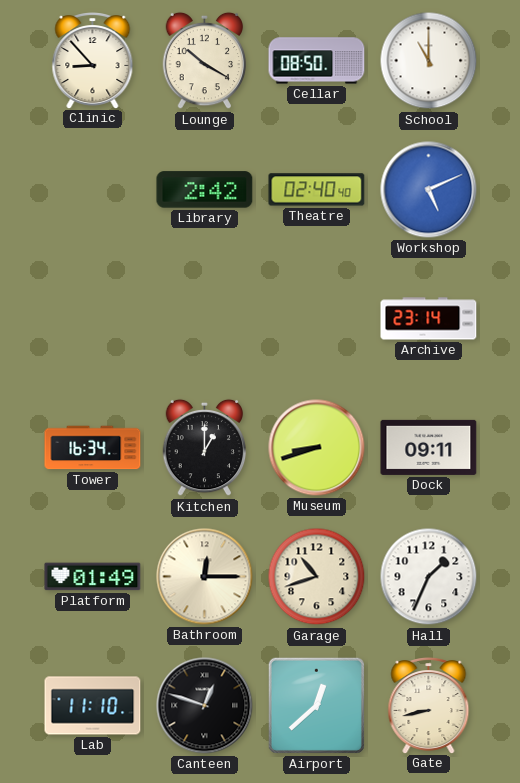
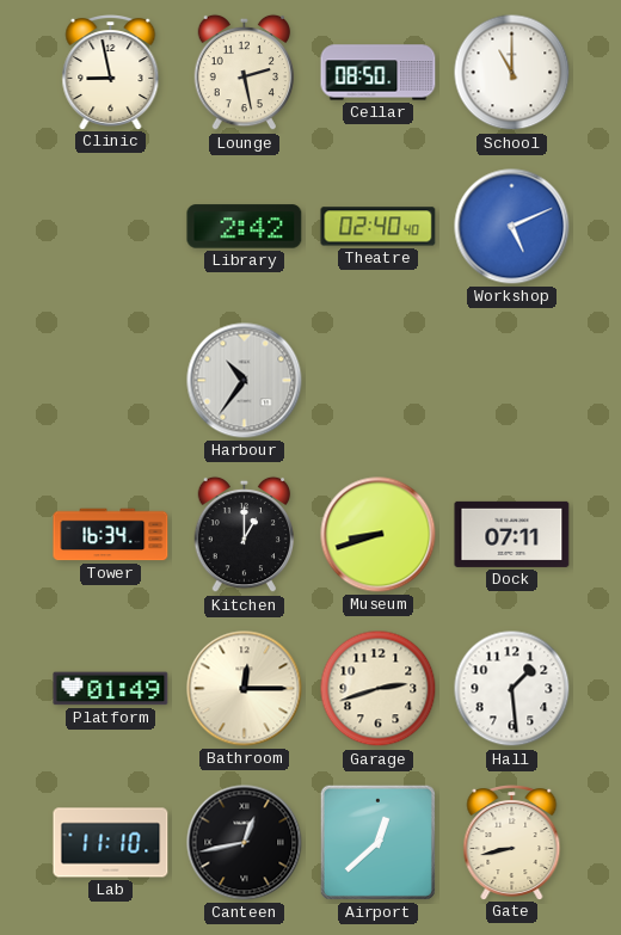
Clinic: 8:53 -> 8:58
Lounge: 10:20 -> 2:28
Harbour: none -> 10:36
Archive: 23:14 -> none
Dock: 09:11 -> 07:11
Garage: 10:42 -> 2:42
Hall: 1:34 -> 1:29
Canteen: 12:48 -> 12:43
